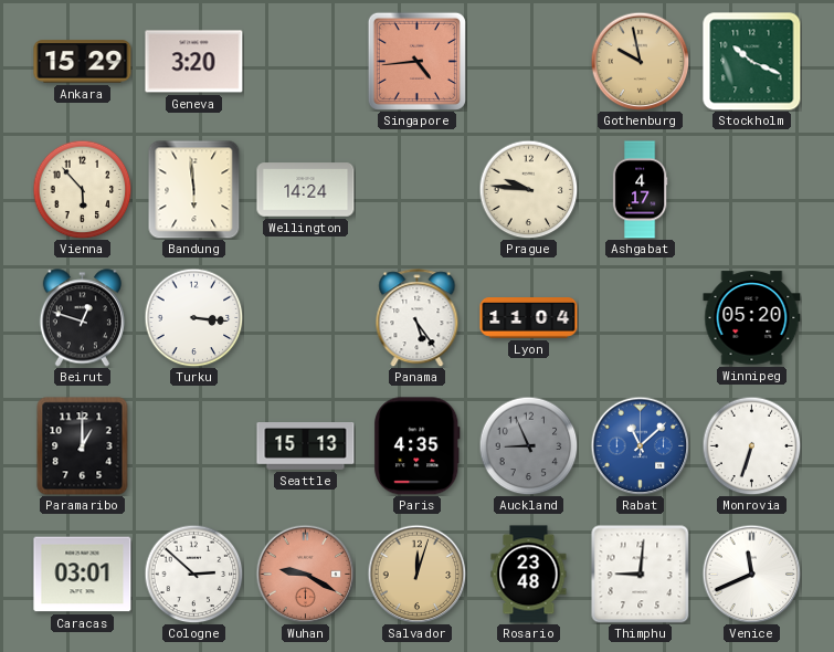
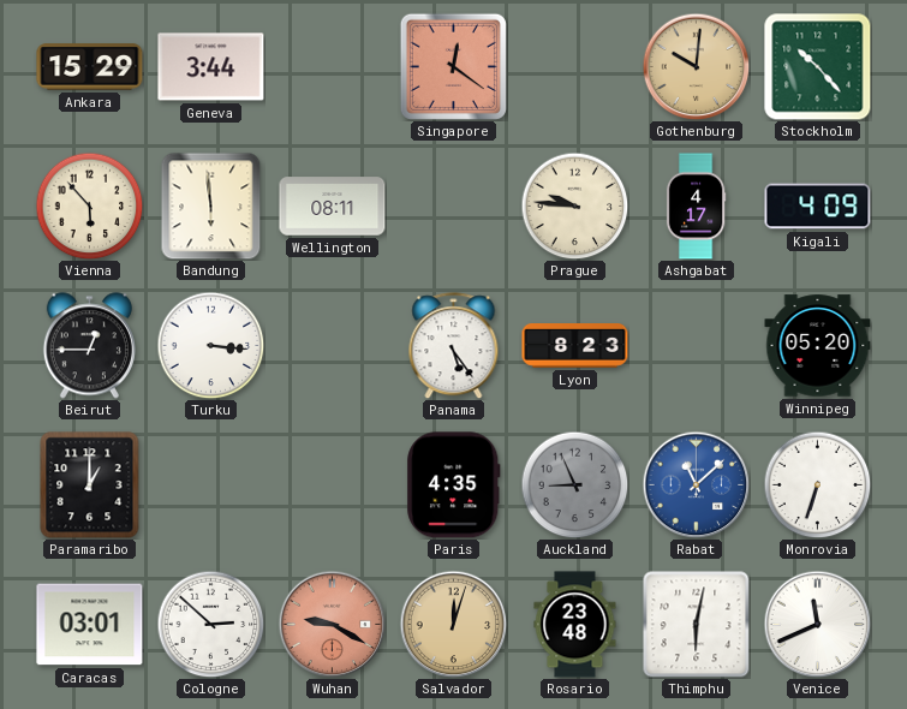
Geneva: 3:20 -> 3:44
Singapore: 4:44 -> 12:21
Gothenburg: 9:58 -> 10:01
Stockholm: 10:19 -> 10:23
Wellington: 14:24 -> 08:11
Kigali: none -> 4:09
Beirut: 12:48 -> 12:45
Lyon: 11:04 -> 8:23
Seattle: 15:13 -> none
Thimphu: 9:01 -> 6:02
